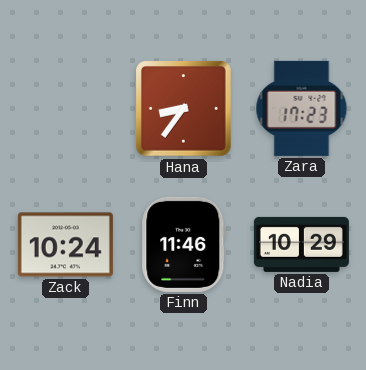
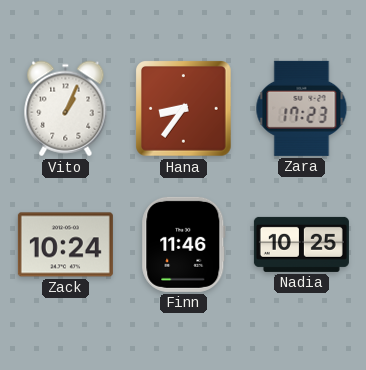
Vito: none -> 1:04
Nadia: 10:29 -> 10:25
